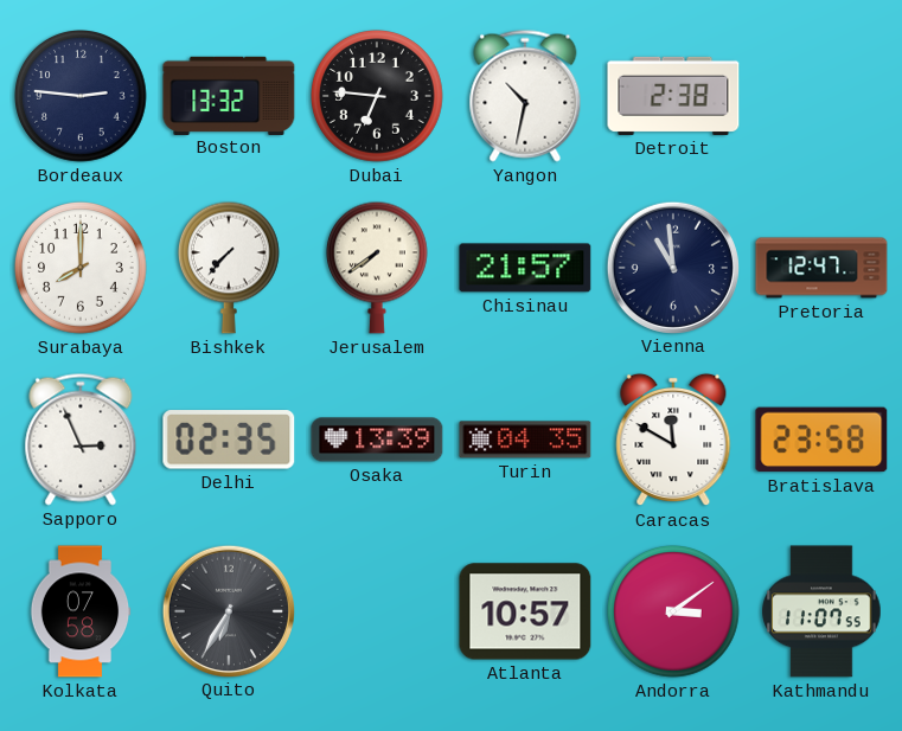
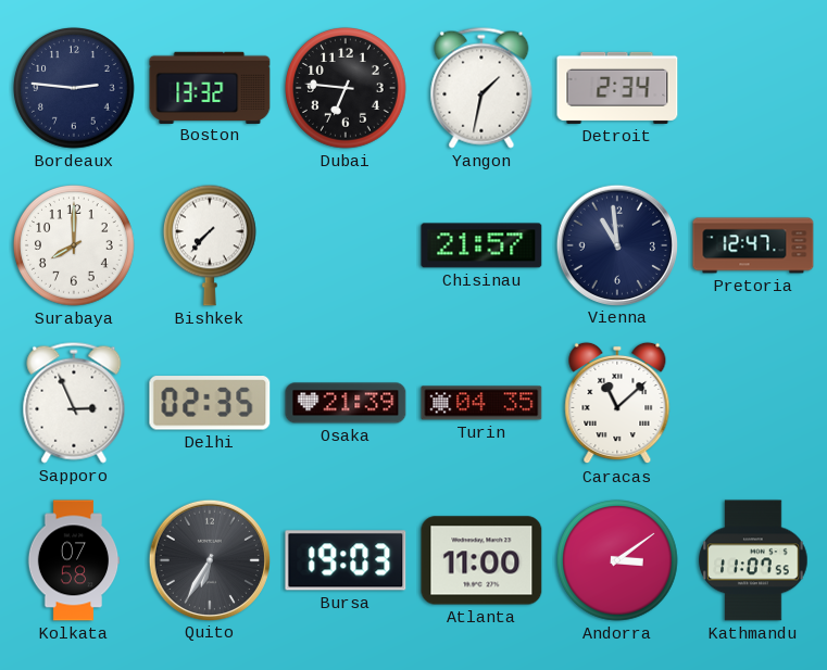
Yangon: 10:32 -> 1:32
Detroit: 2:38 -> 2:34
Jerusalem: 7:39 -> none
Osaka: 13:39 -> 21:39
Caracas: 11:50 -> 11:08
Bratislava: 23:58 -> none
Bursa: none -> 19:03
Atlanta: 10:57 -> 11:00
